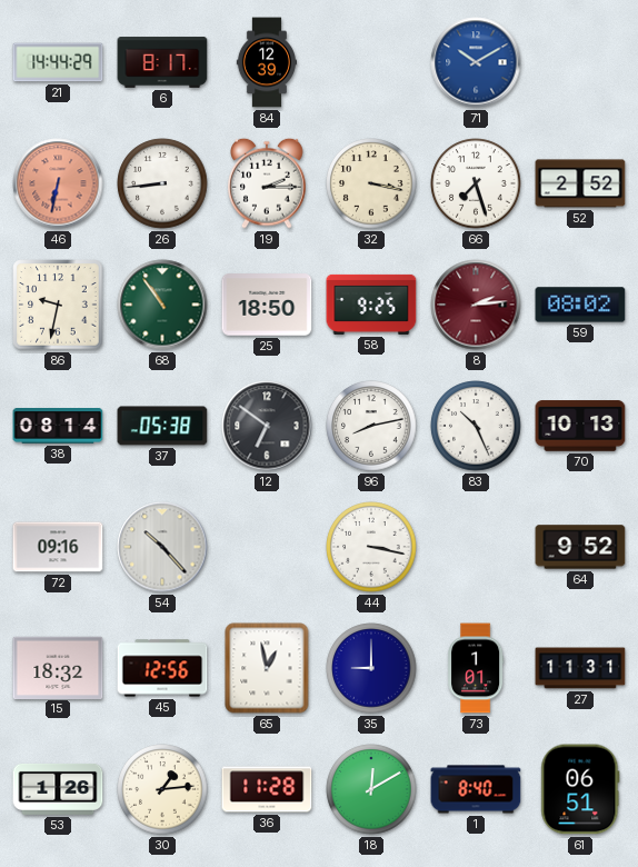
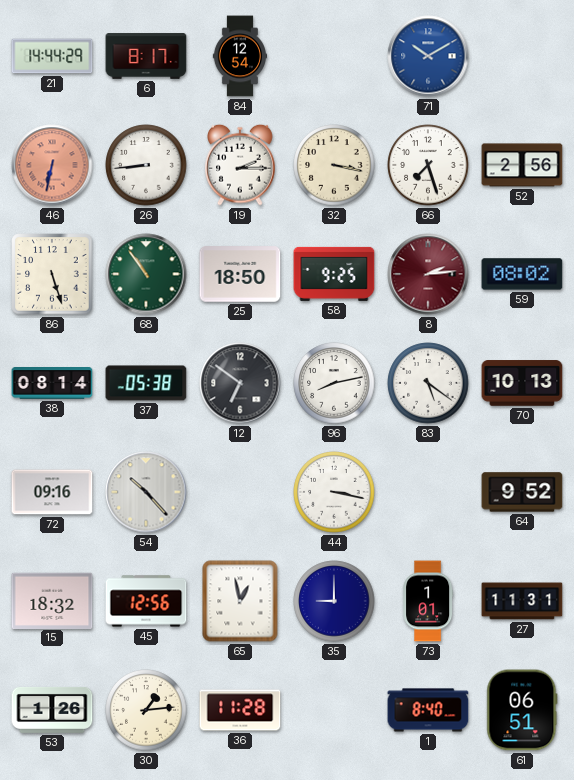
84: 12:39 -> 12:54
52: 2:52 -> 2:56
86: 9:32 -> 5:27
83: 10:26 -> 5:21
18: 12:10 -> none
